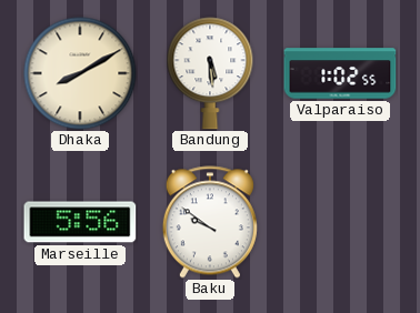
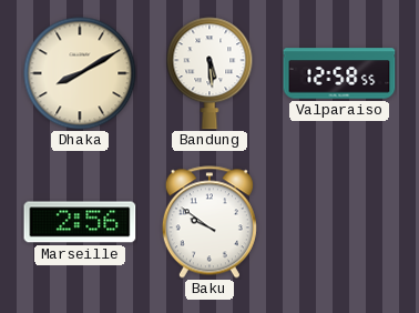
Valparaiso: 1:02 -> 12:58
Marseille: 5:56 -> 2:56
